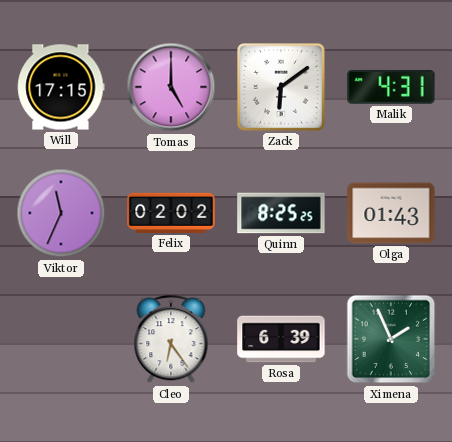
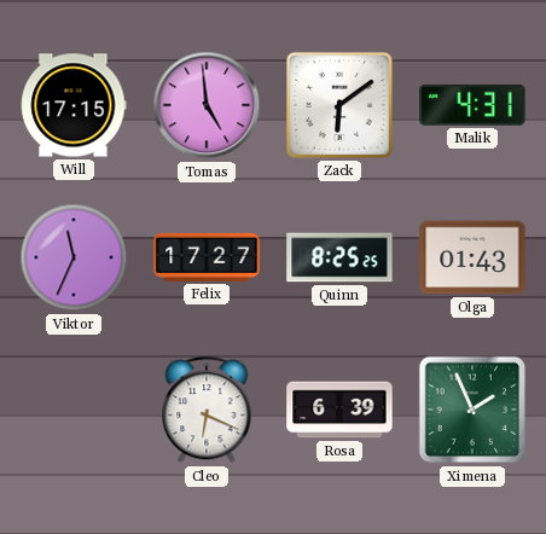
Tomas: 5:00 -> 4:59
Felix: 02:02 -> 17:27
Cleo: 6:24 -> 6:19
